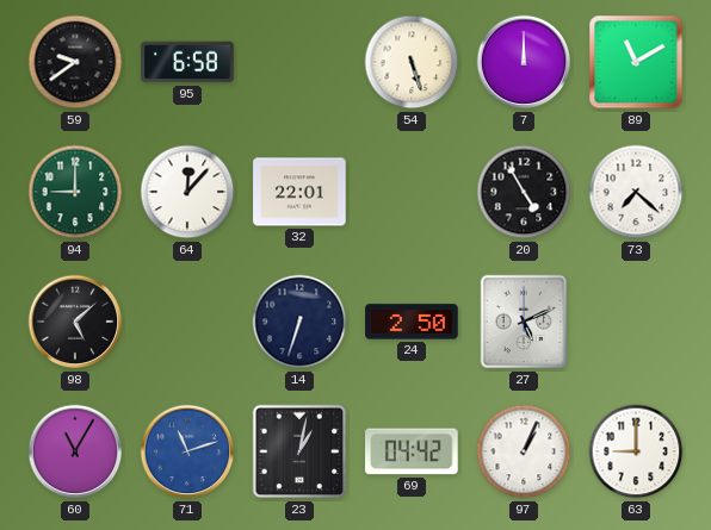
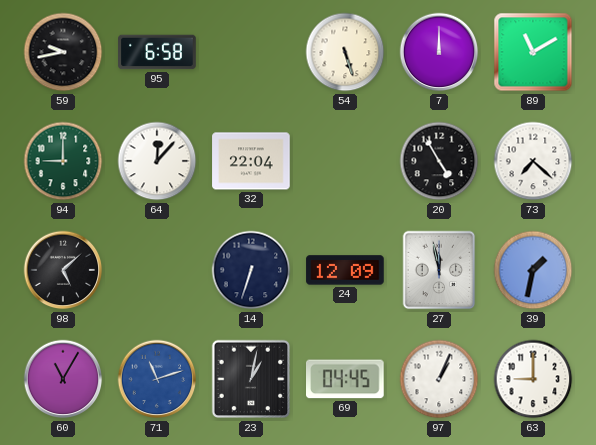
59: 9:39 -> 9:43
32: 22:01 -> 22:04
24: 2:50 -> 12:09
27: 5:11 -> 11:58
39: none -> 1:32
69: 04:42 -> 04:45
